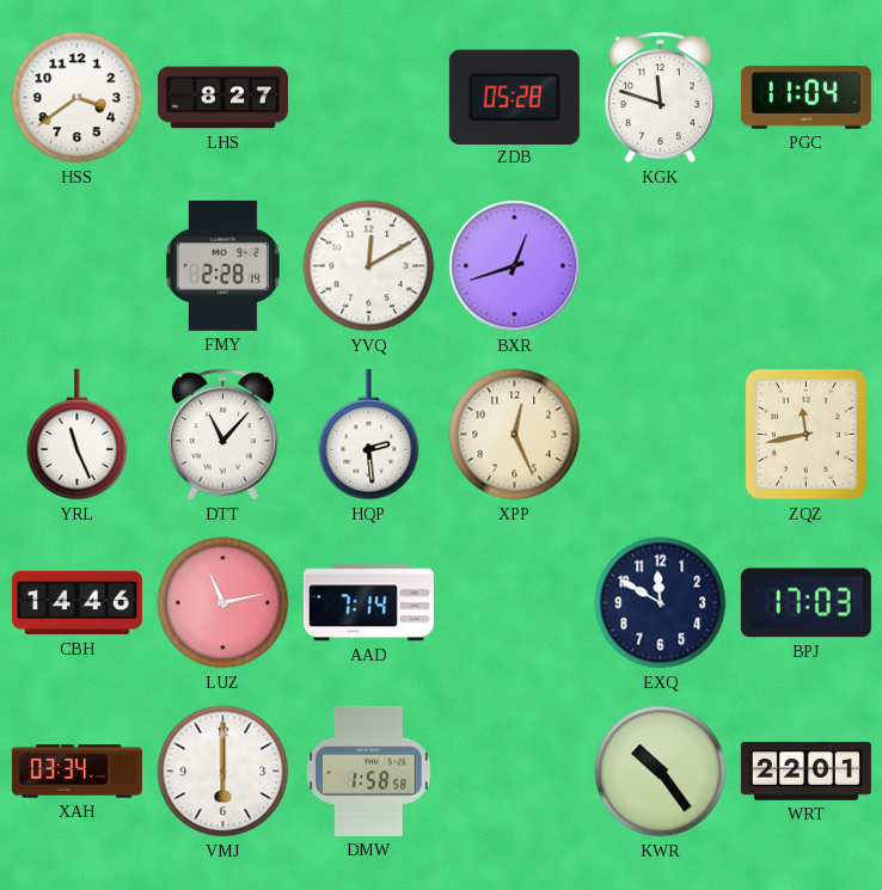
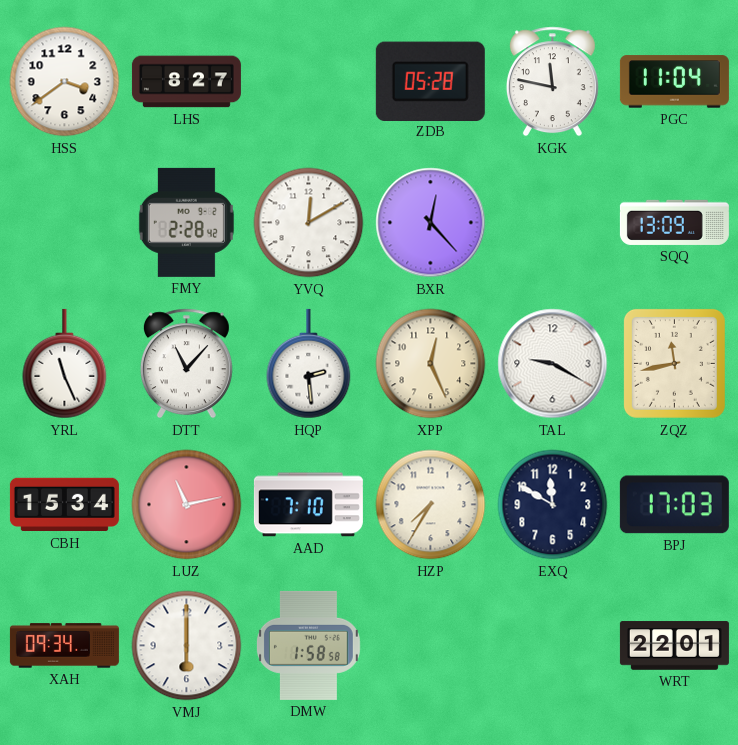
KGK: 11:48 -> 11:47
FMY: 2:28:14 -> 2:28:42
BXR: 12:42 -> 12:23
SQQ: none -> 13:09
TAL: none -> 9:20
CBH: 14:46 -> 15:34
AAD: 7:14 -> 7:10
HZP: none -> 7:35
XAH: 03:34 -> 09:34
KWR: 10:24 -> none
